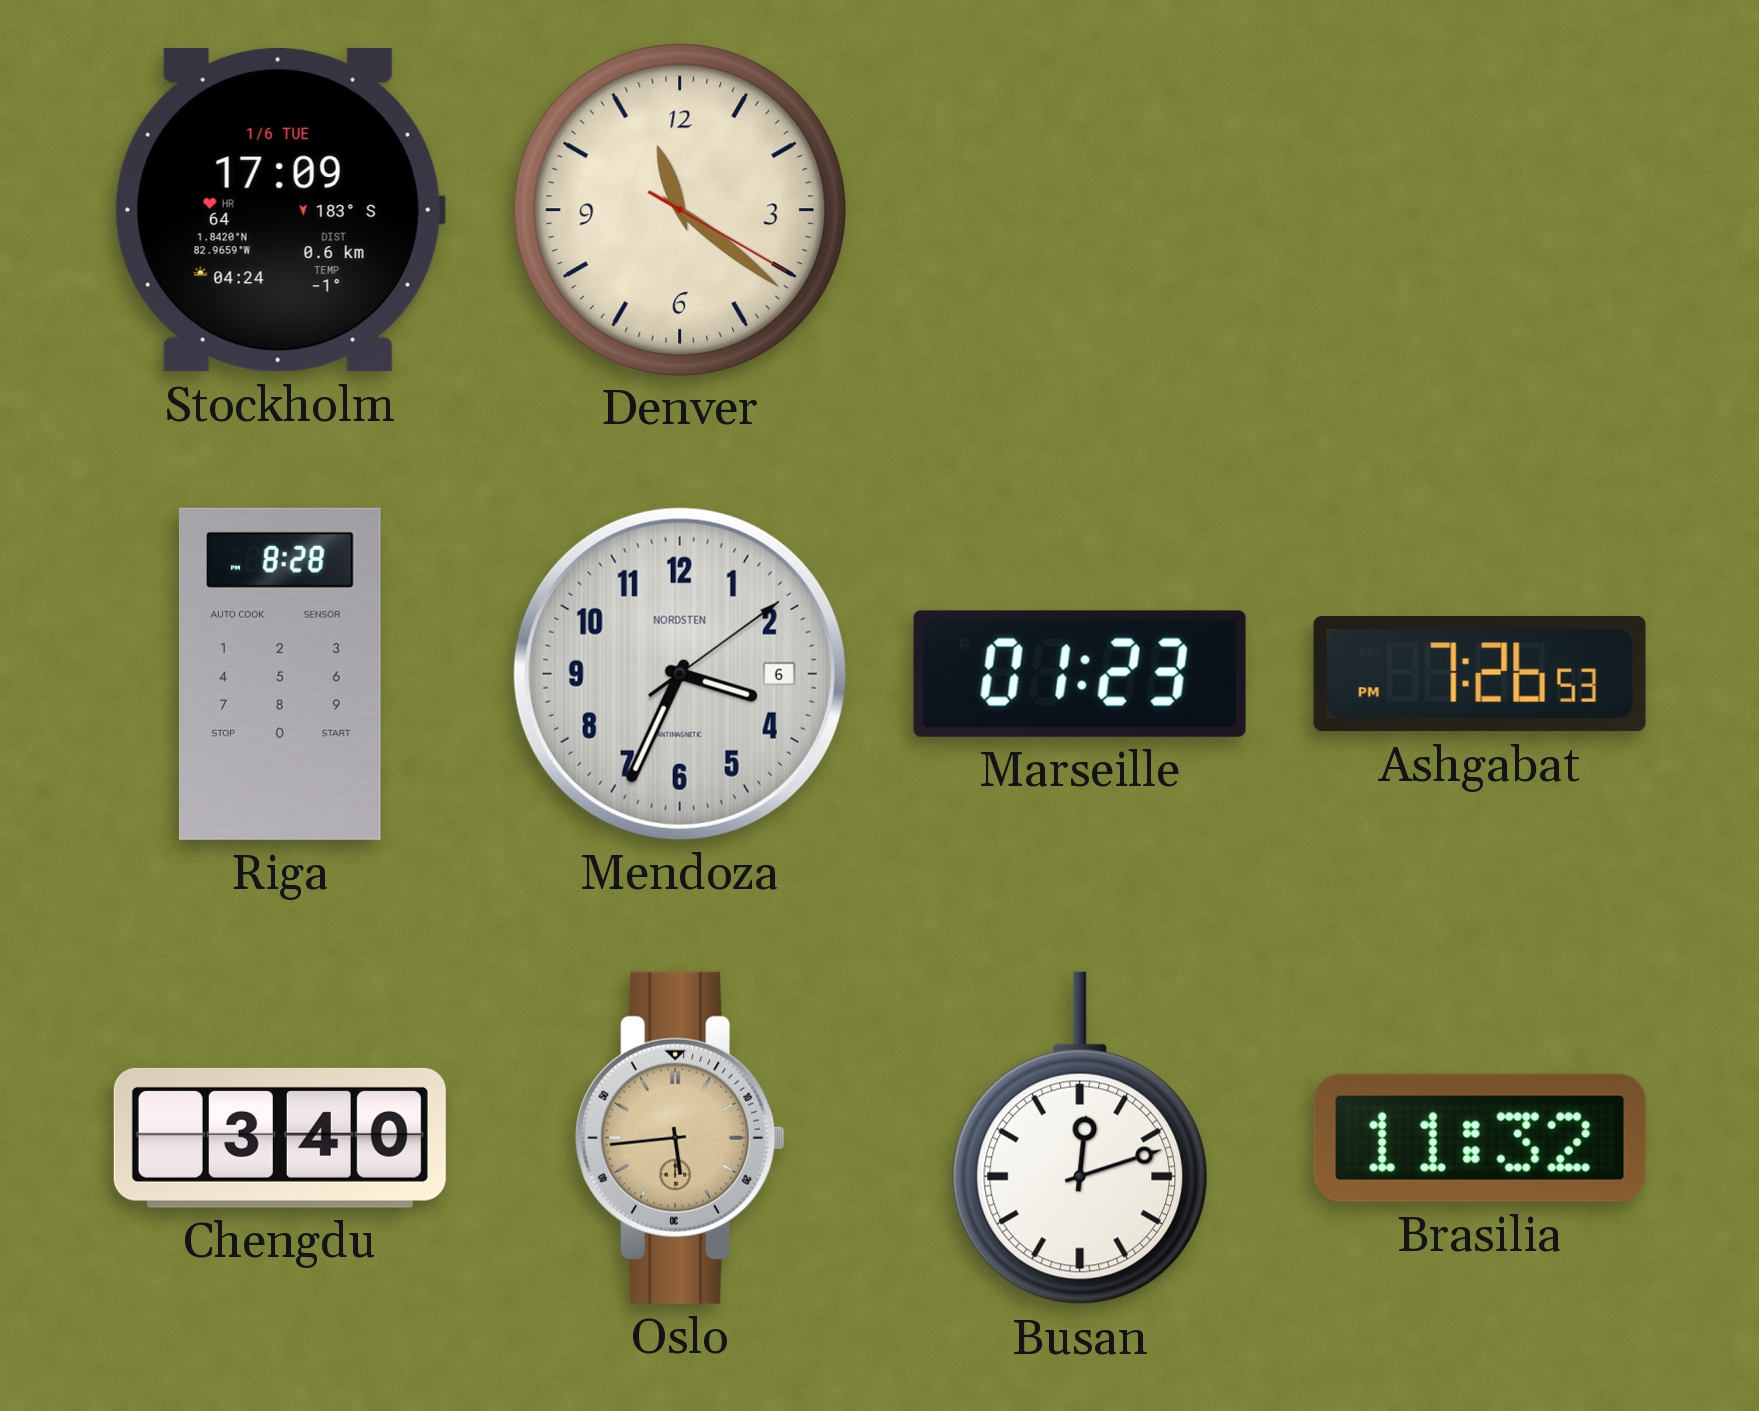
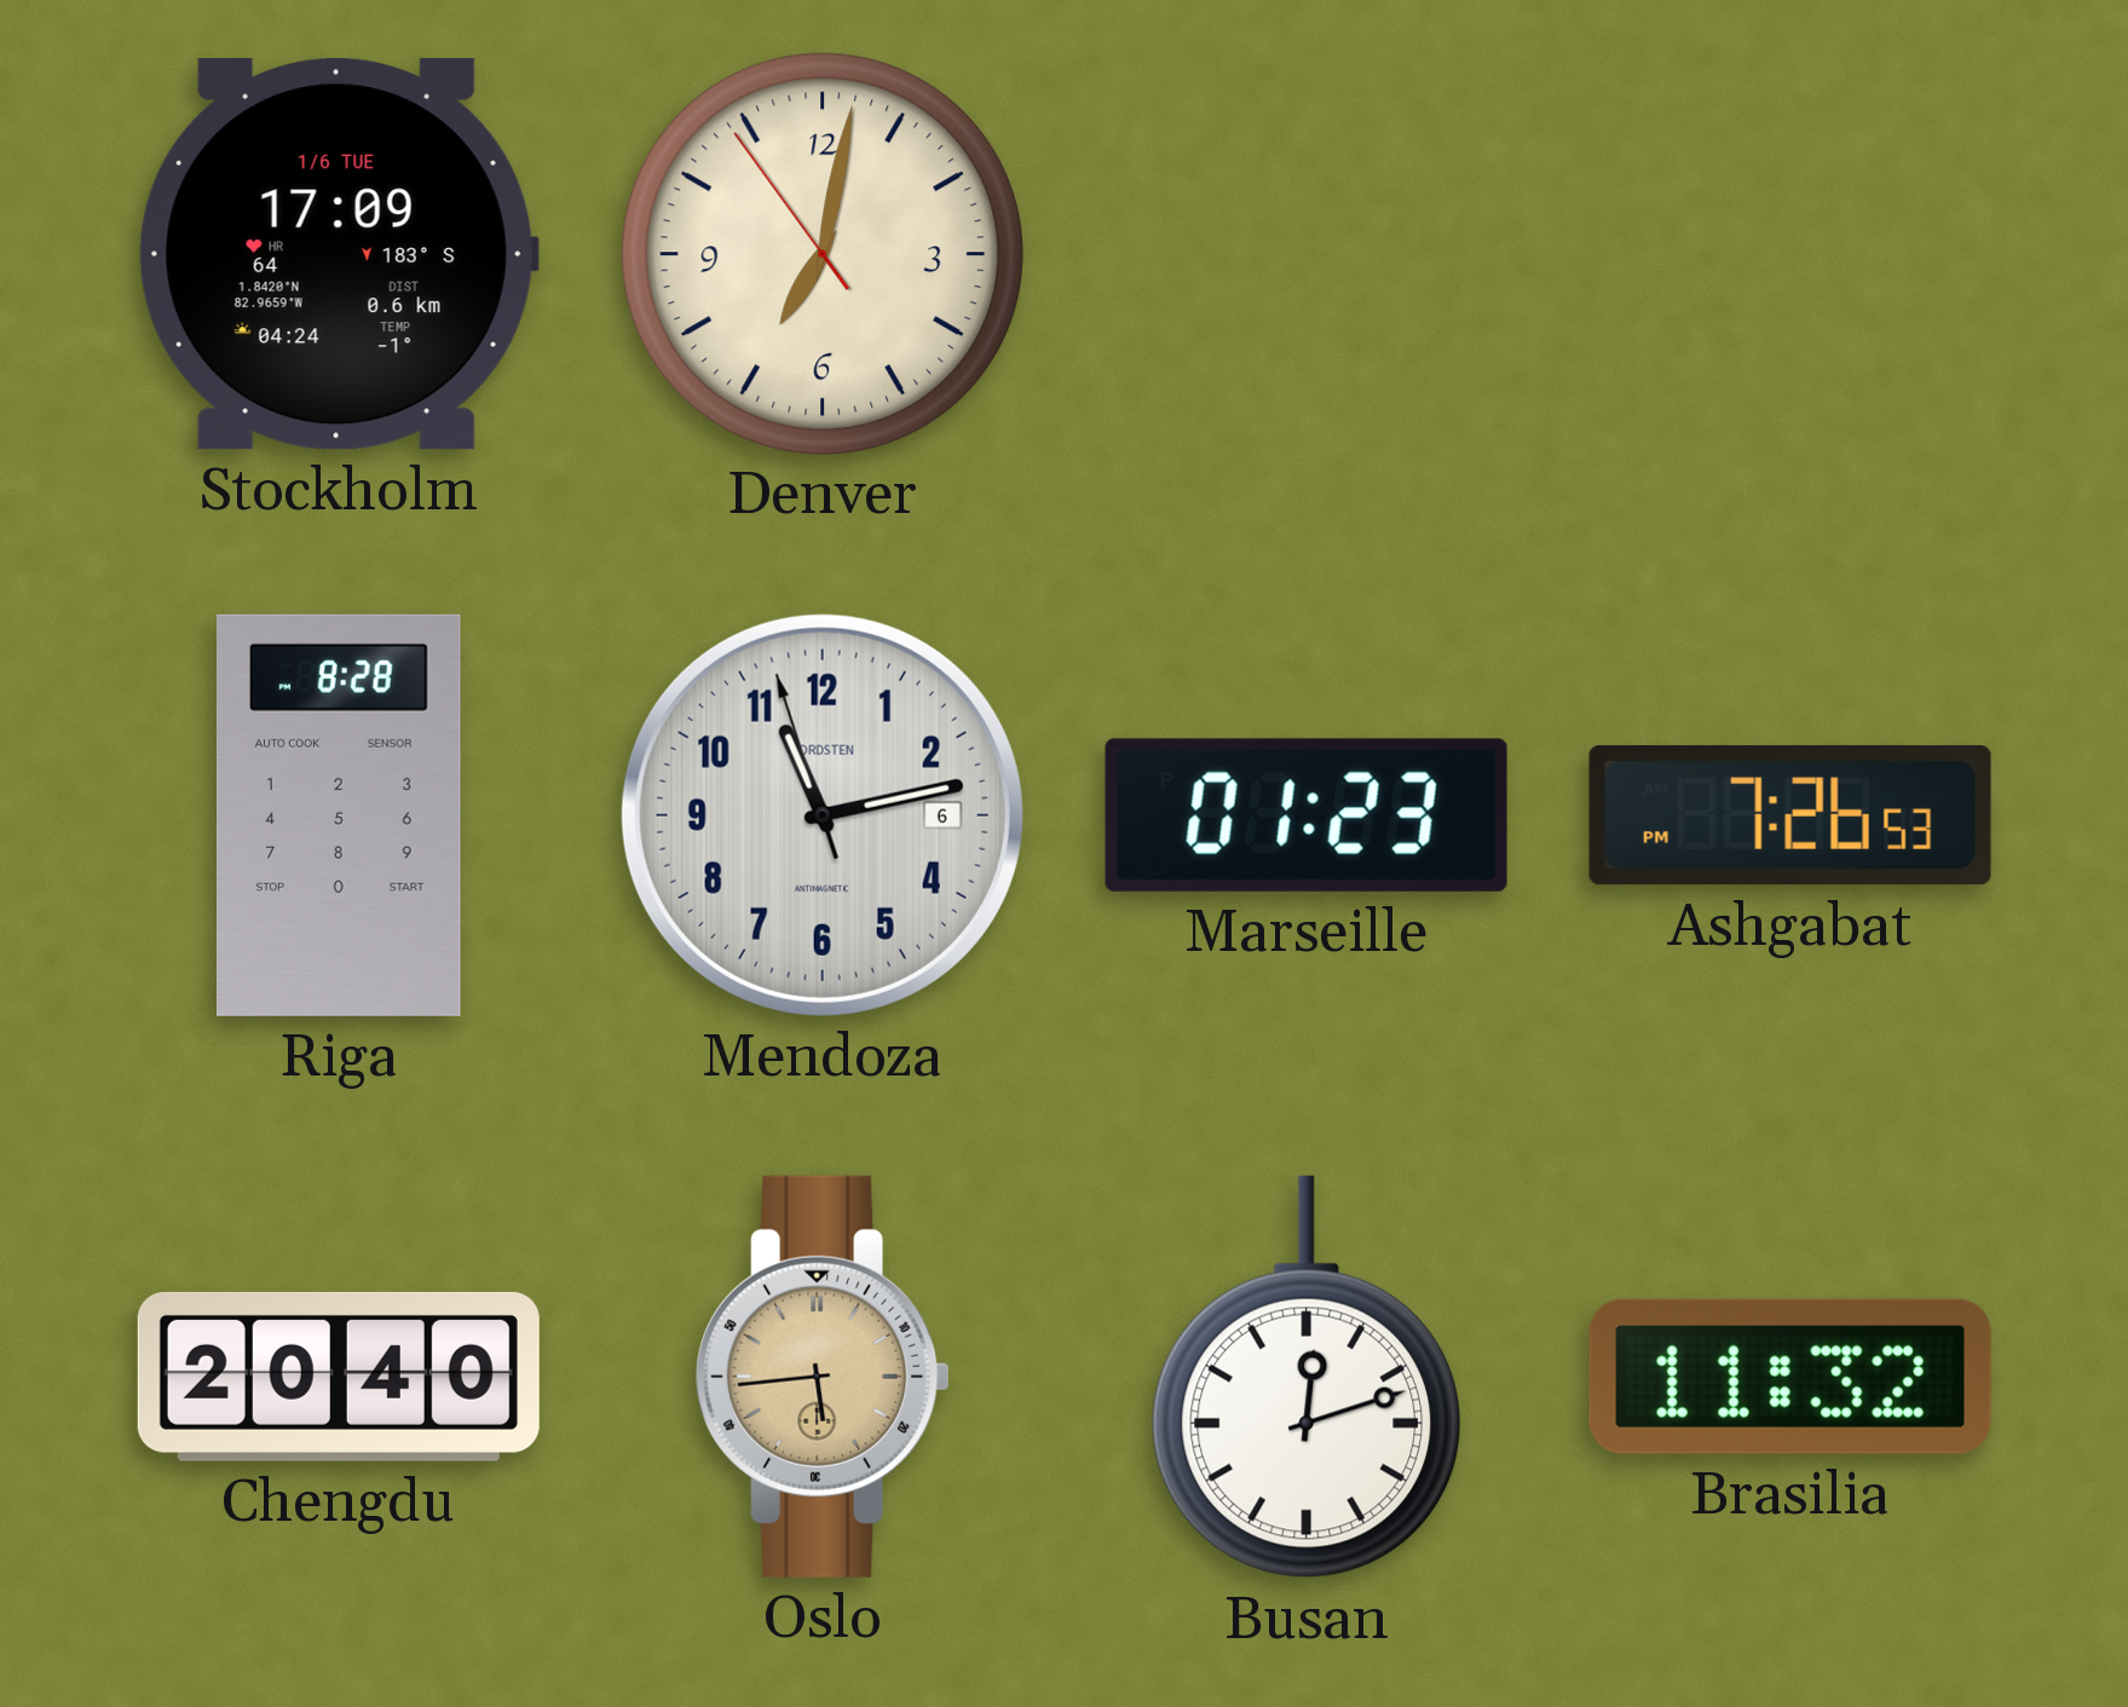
Denver: 11:21 -> 7:01
Mendoza: 3:34 -> 11:12
Chengdu: 3:40 -> 20:40
